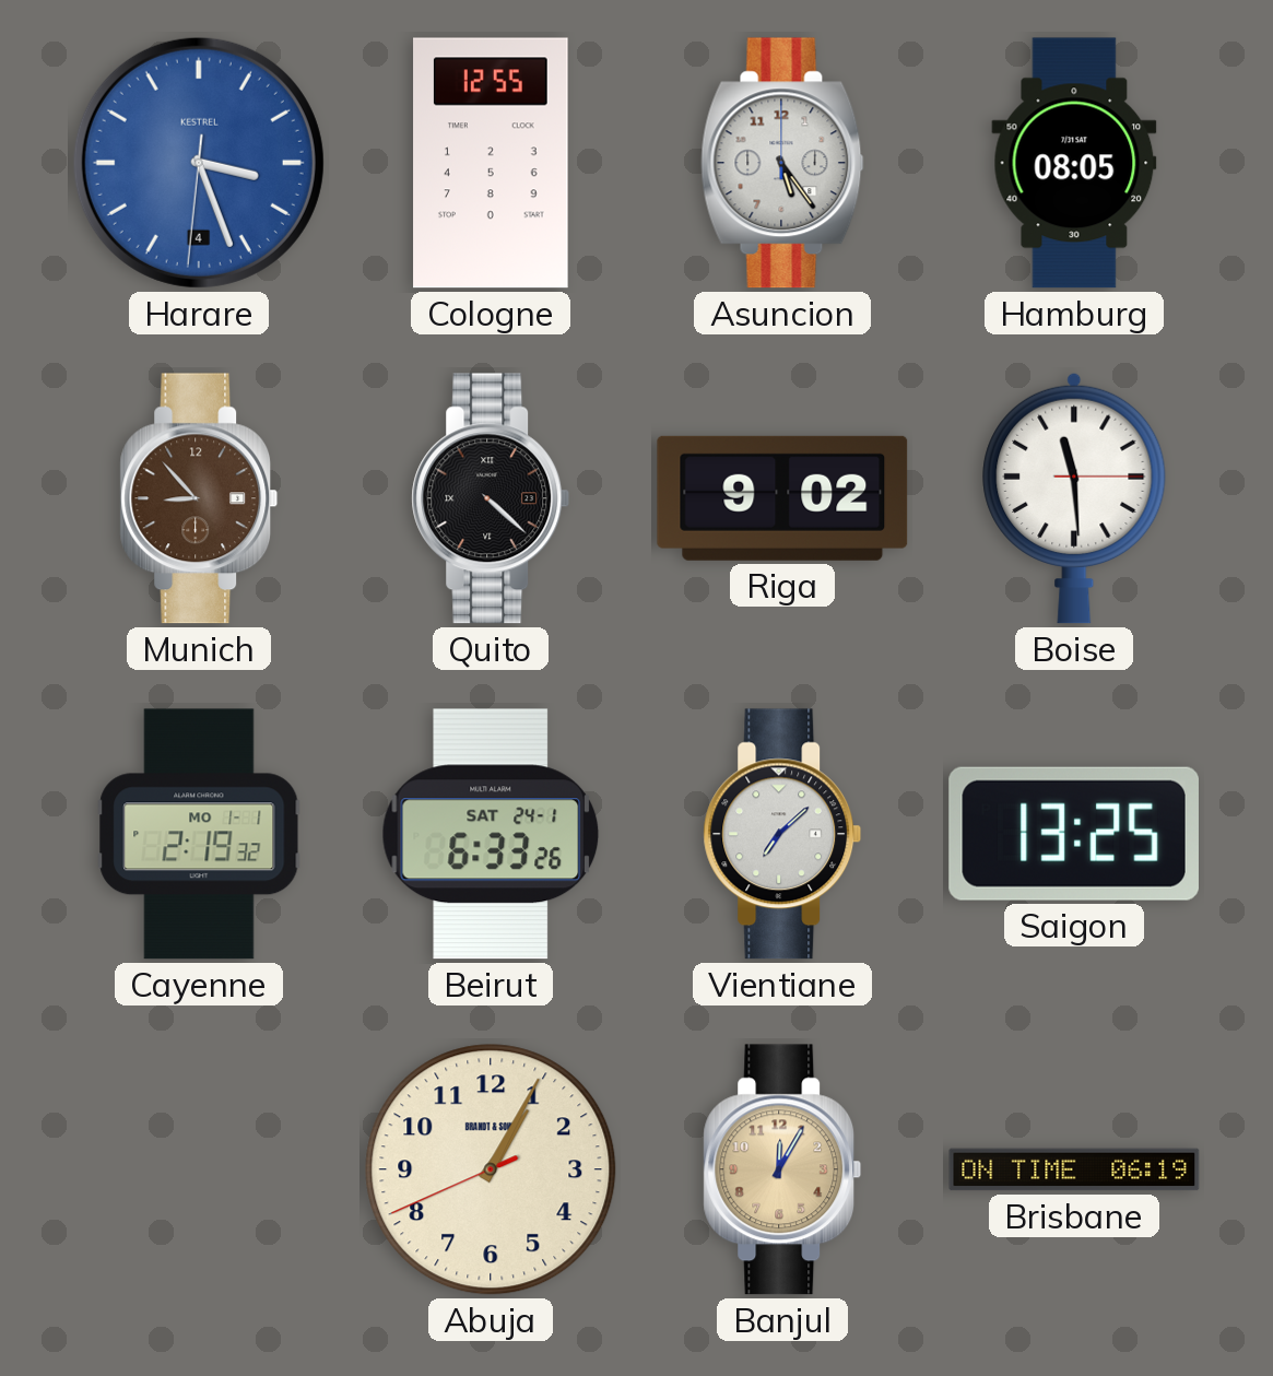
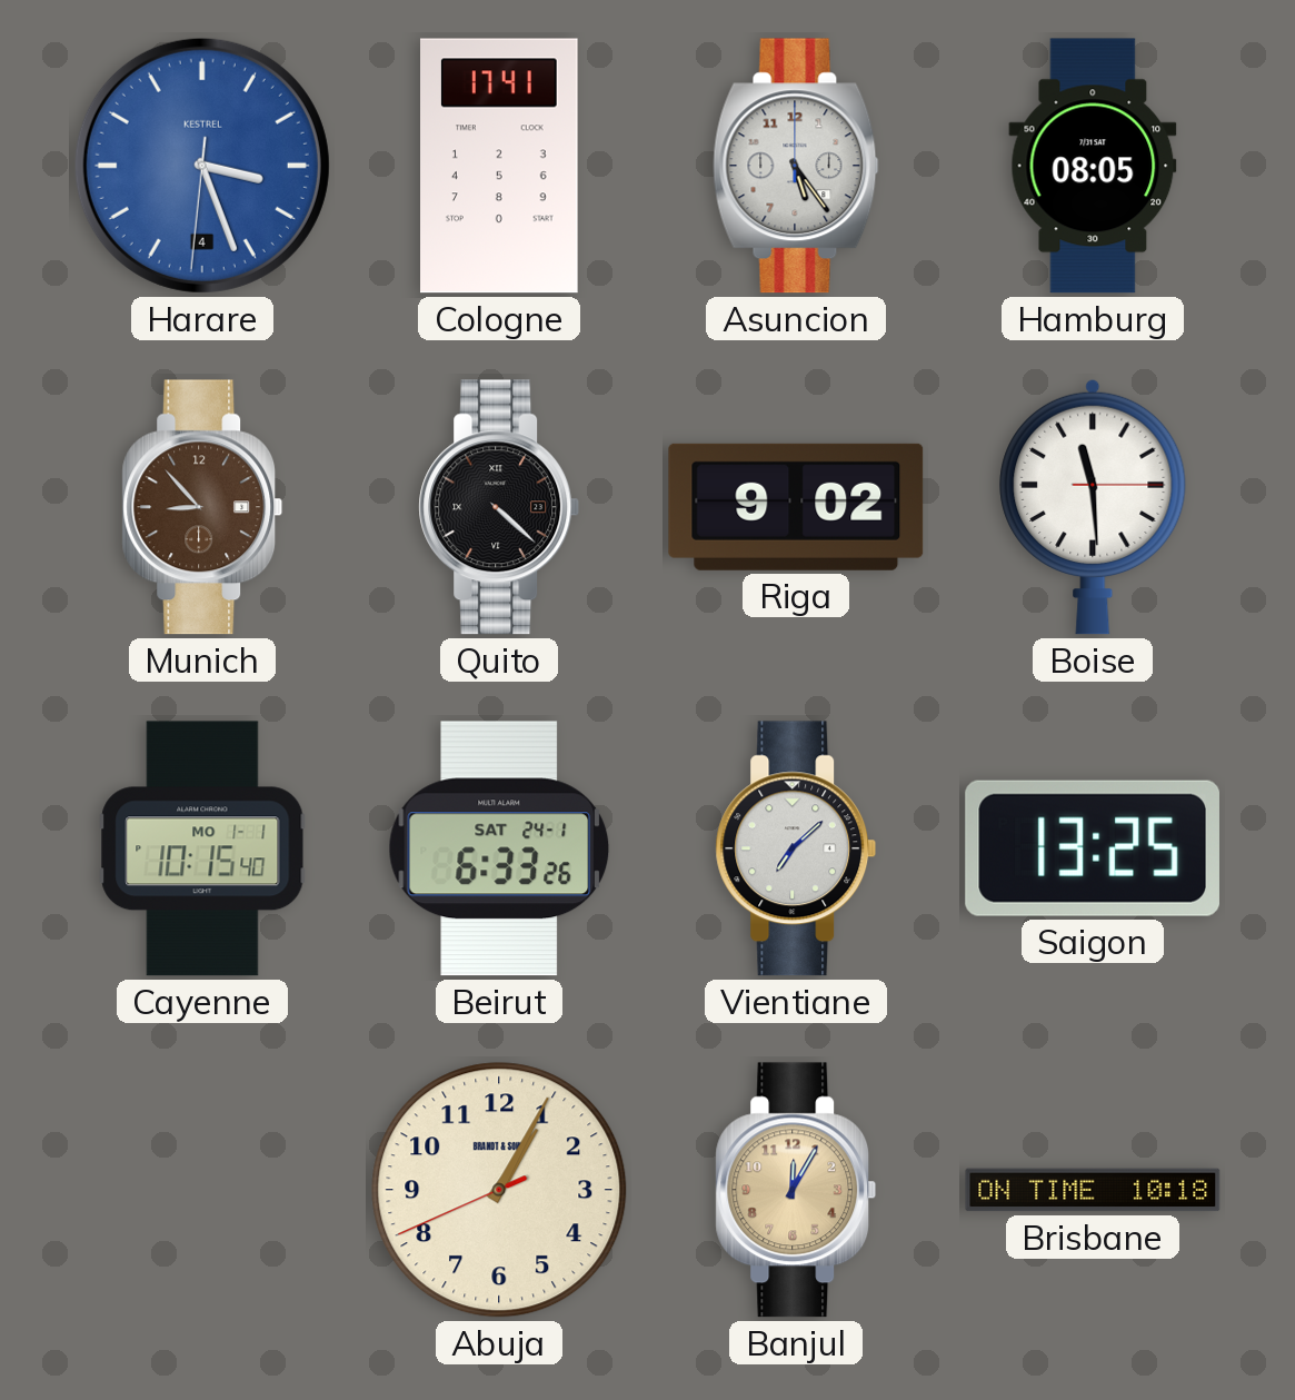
Cologne: 12:55 -> 17:41
Cayenne: 2:19 -> 10:15
Brisbane: 06:19 -> 10:18
